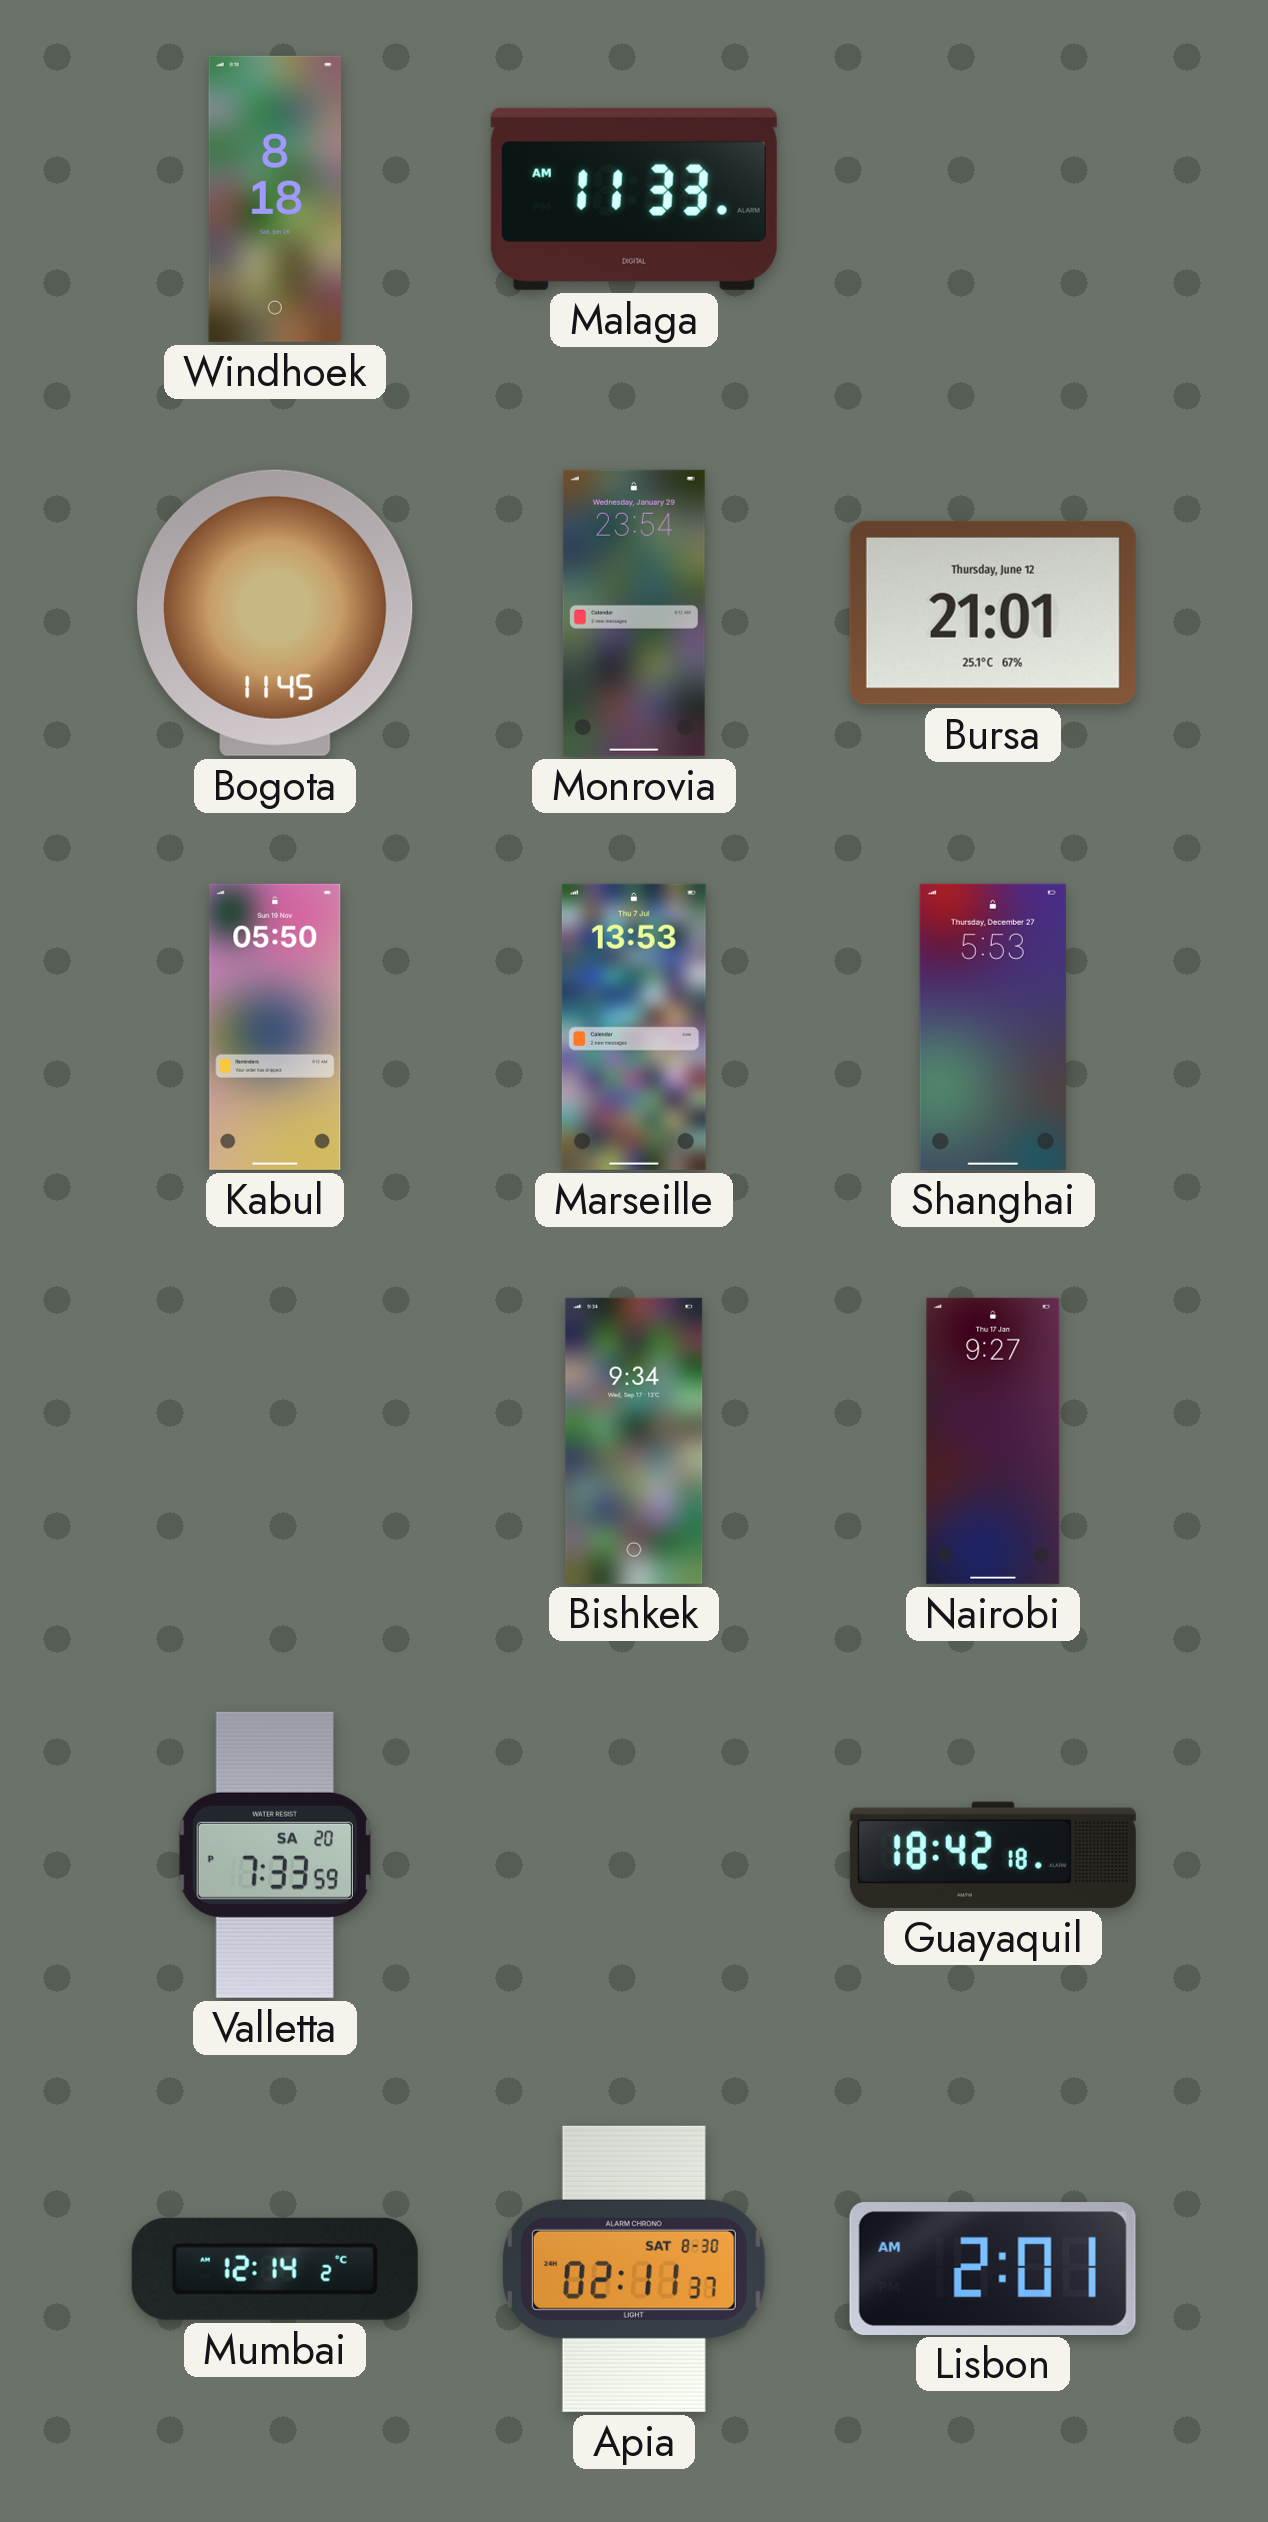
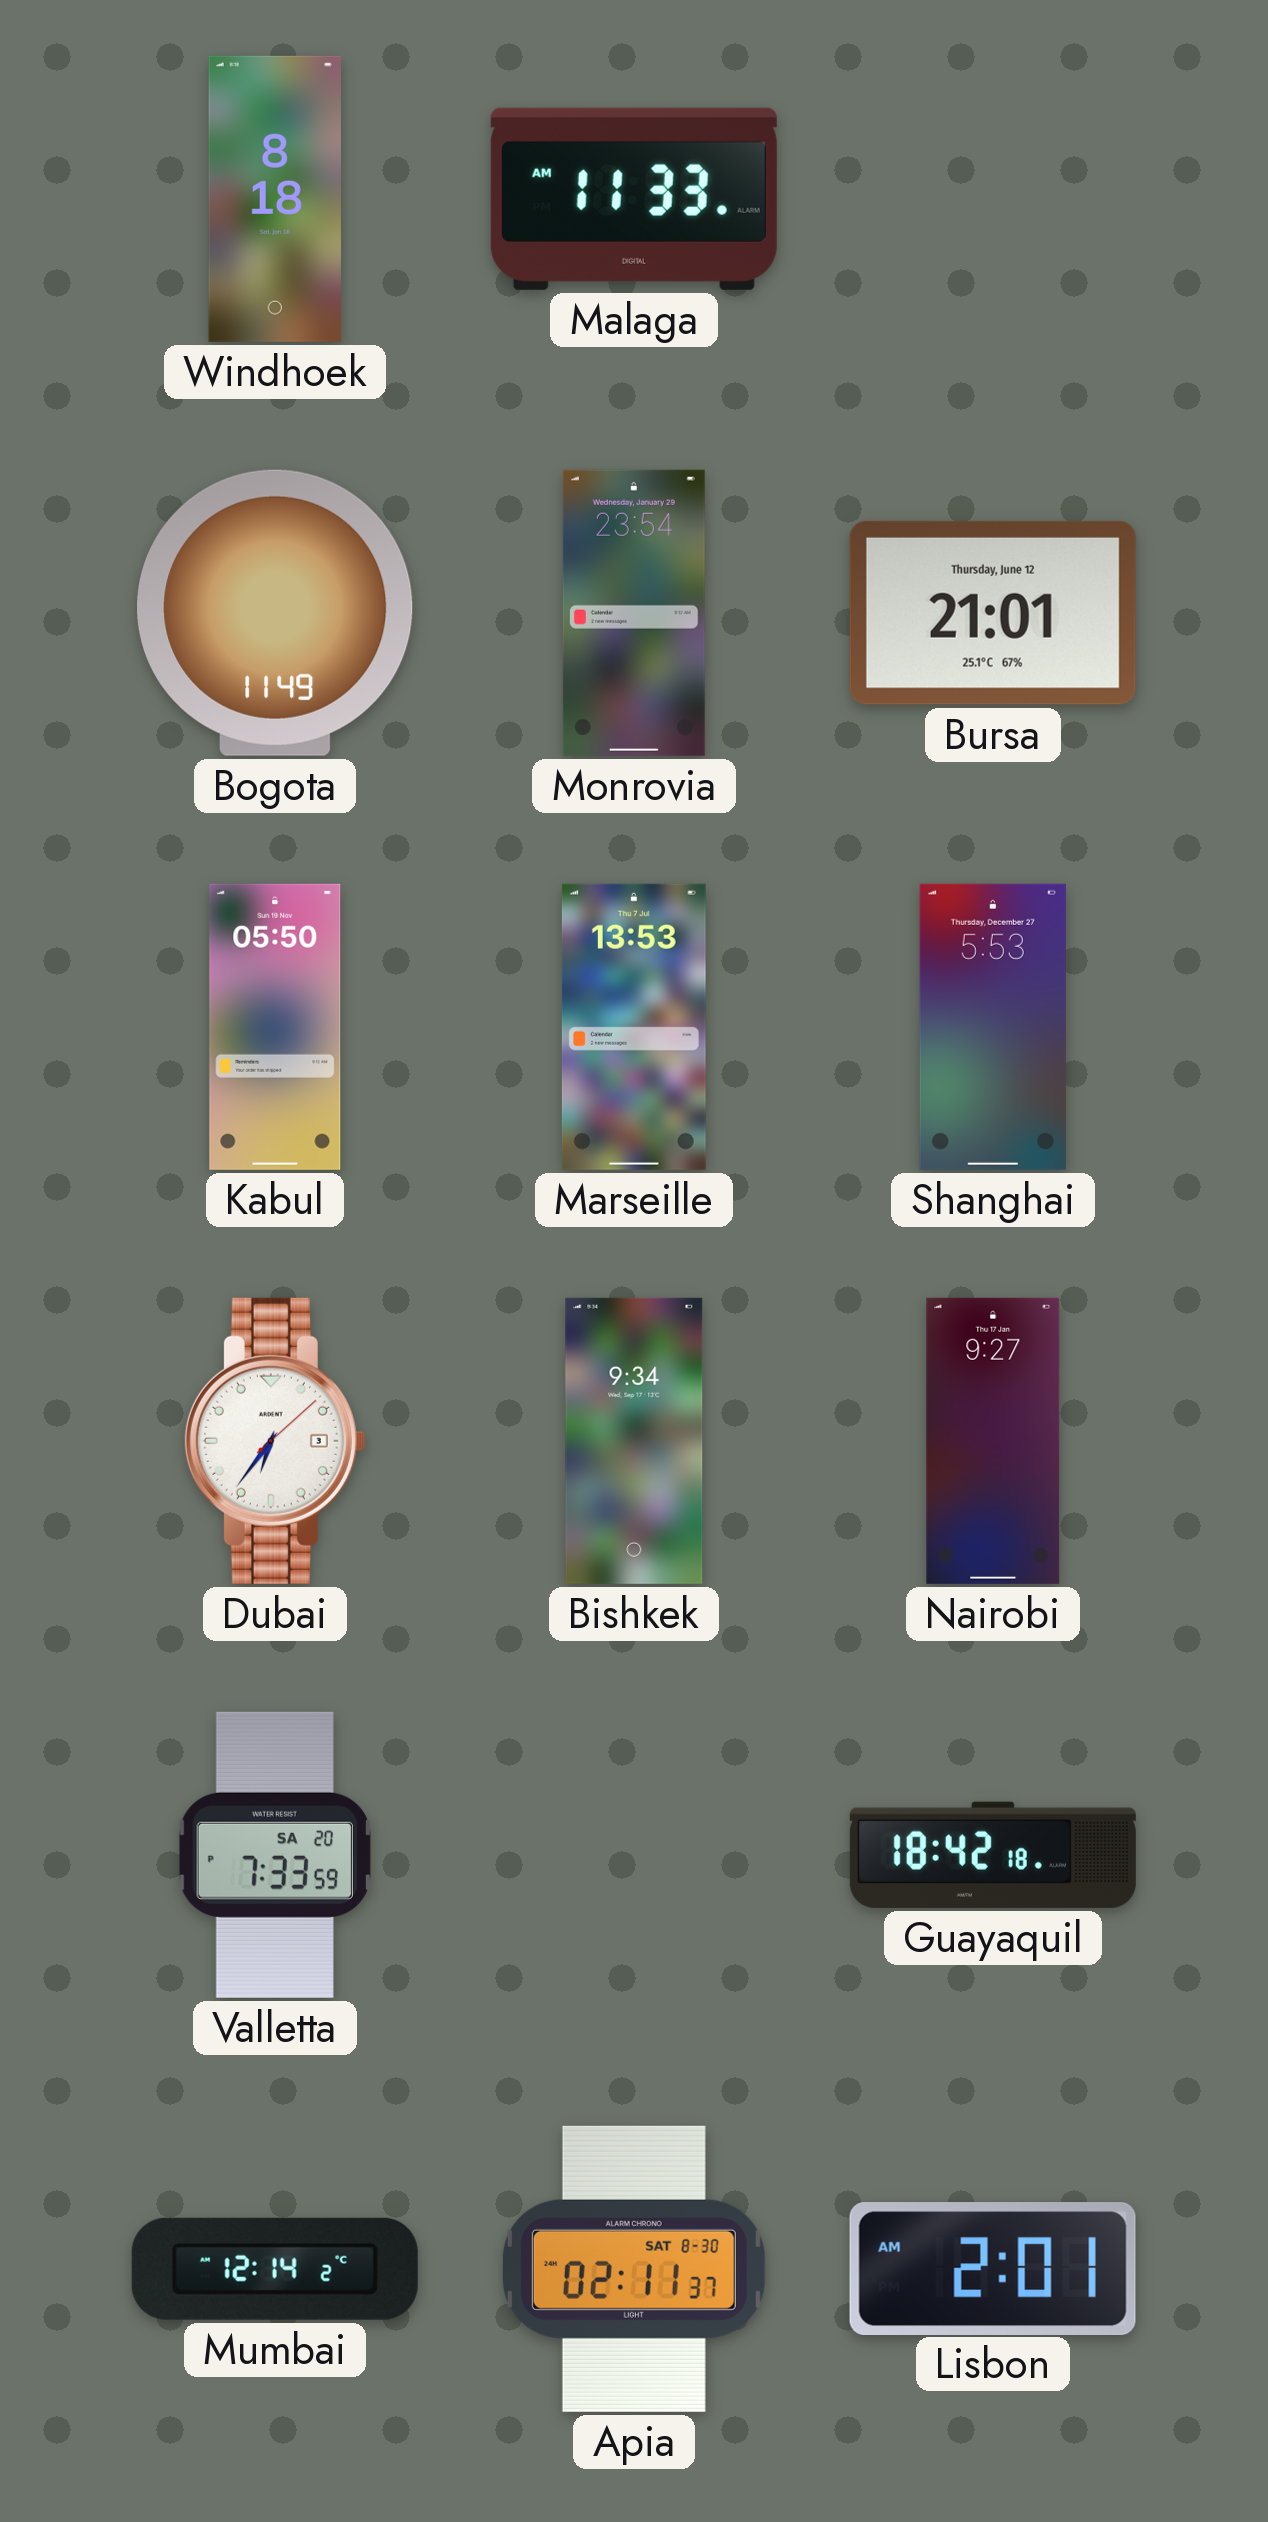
Bogota: 11:45 -> 11:49
Dubai: none -> 6:36
